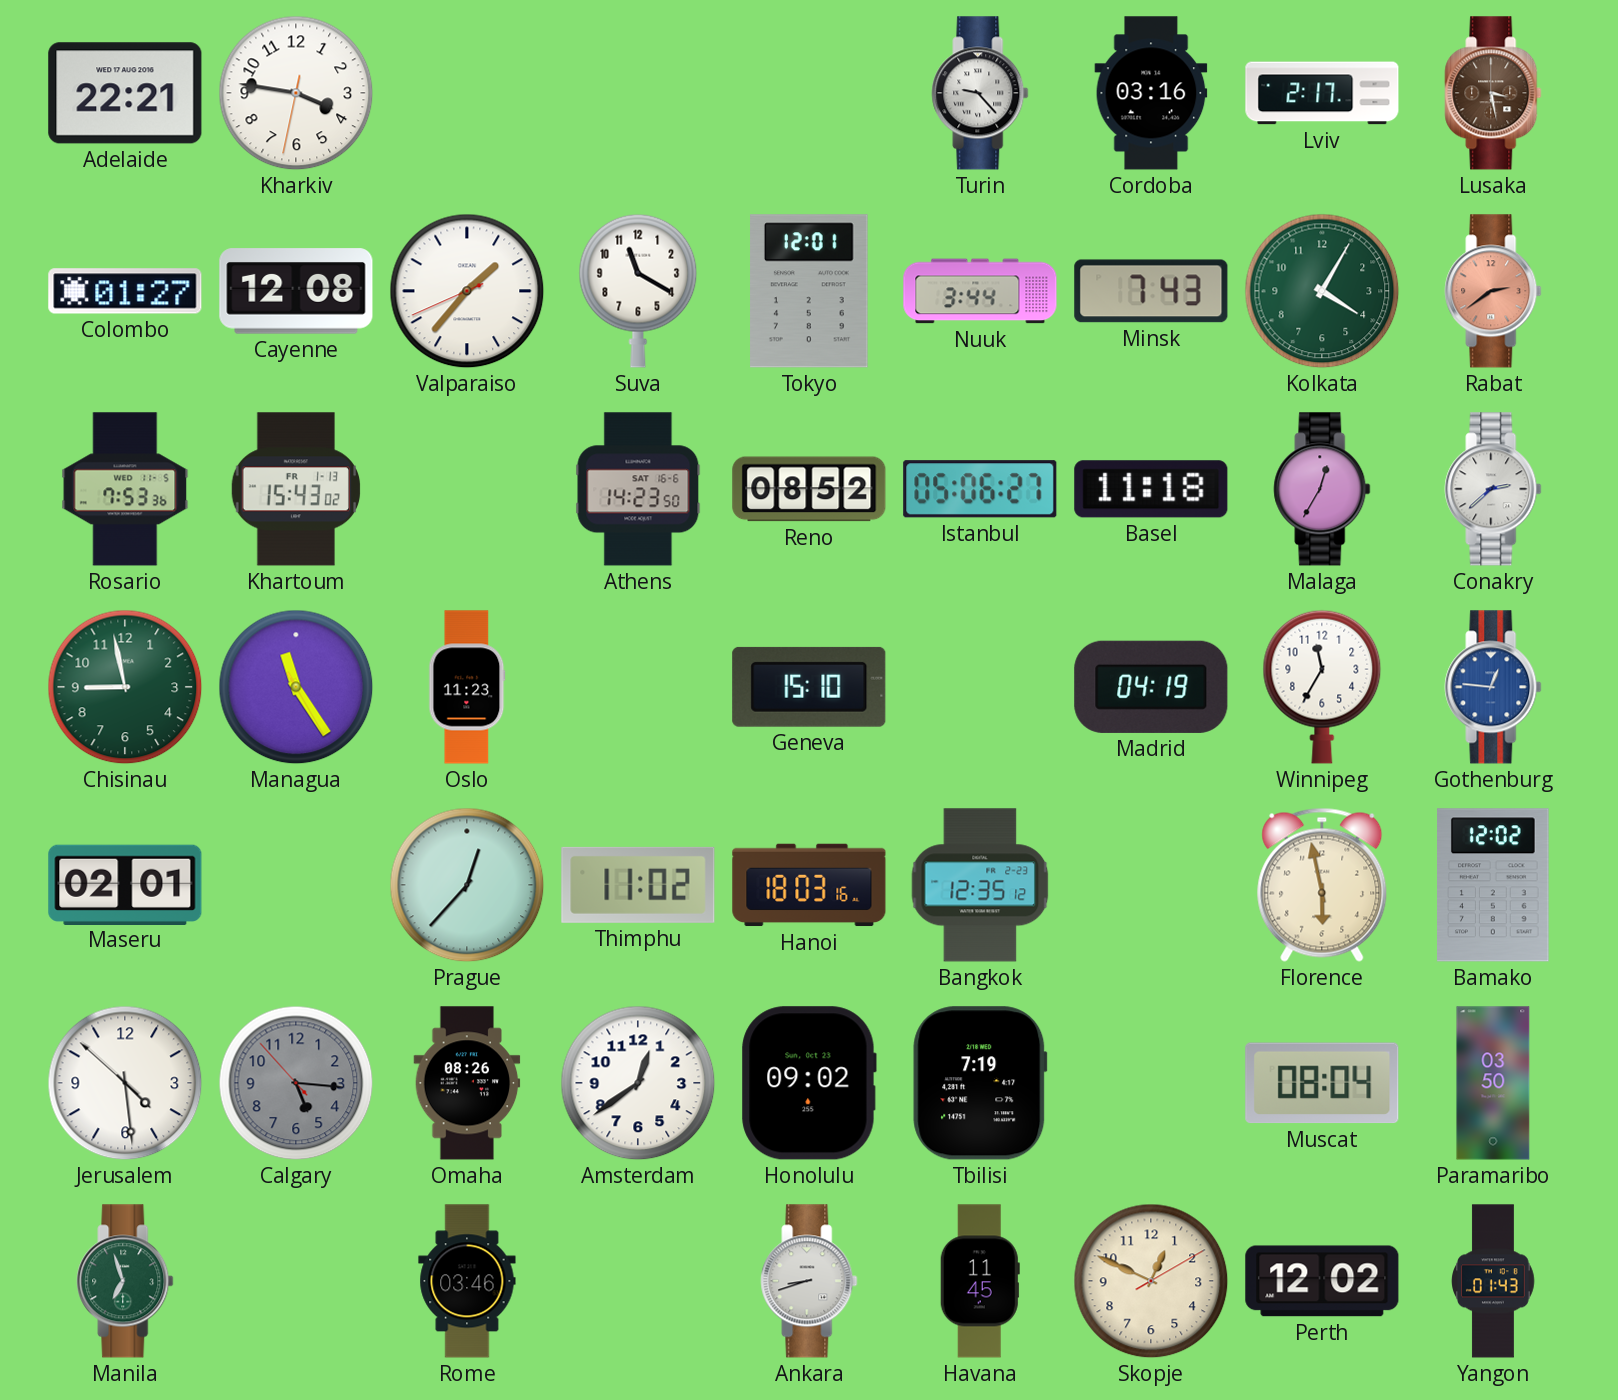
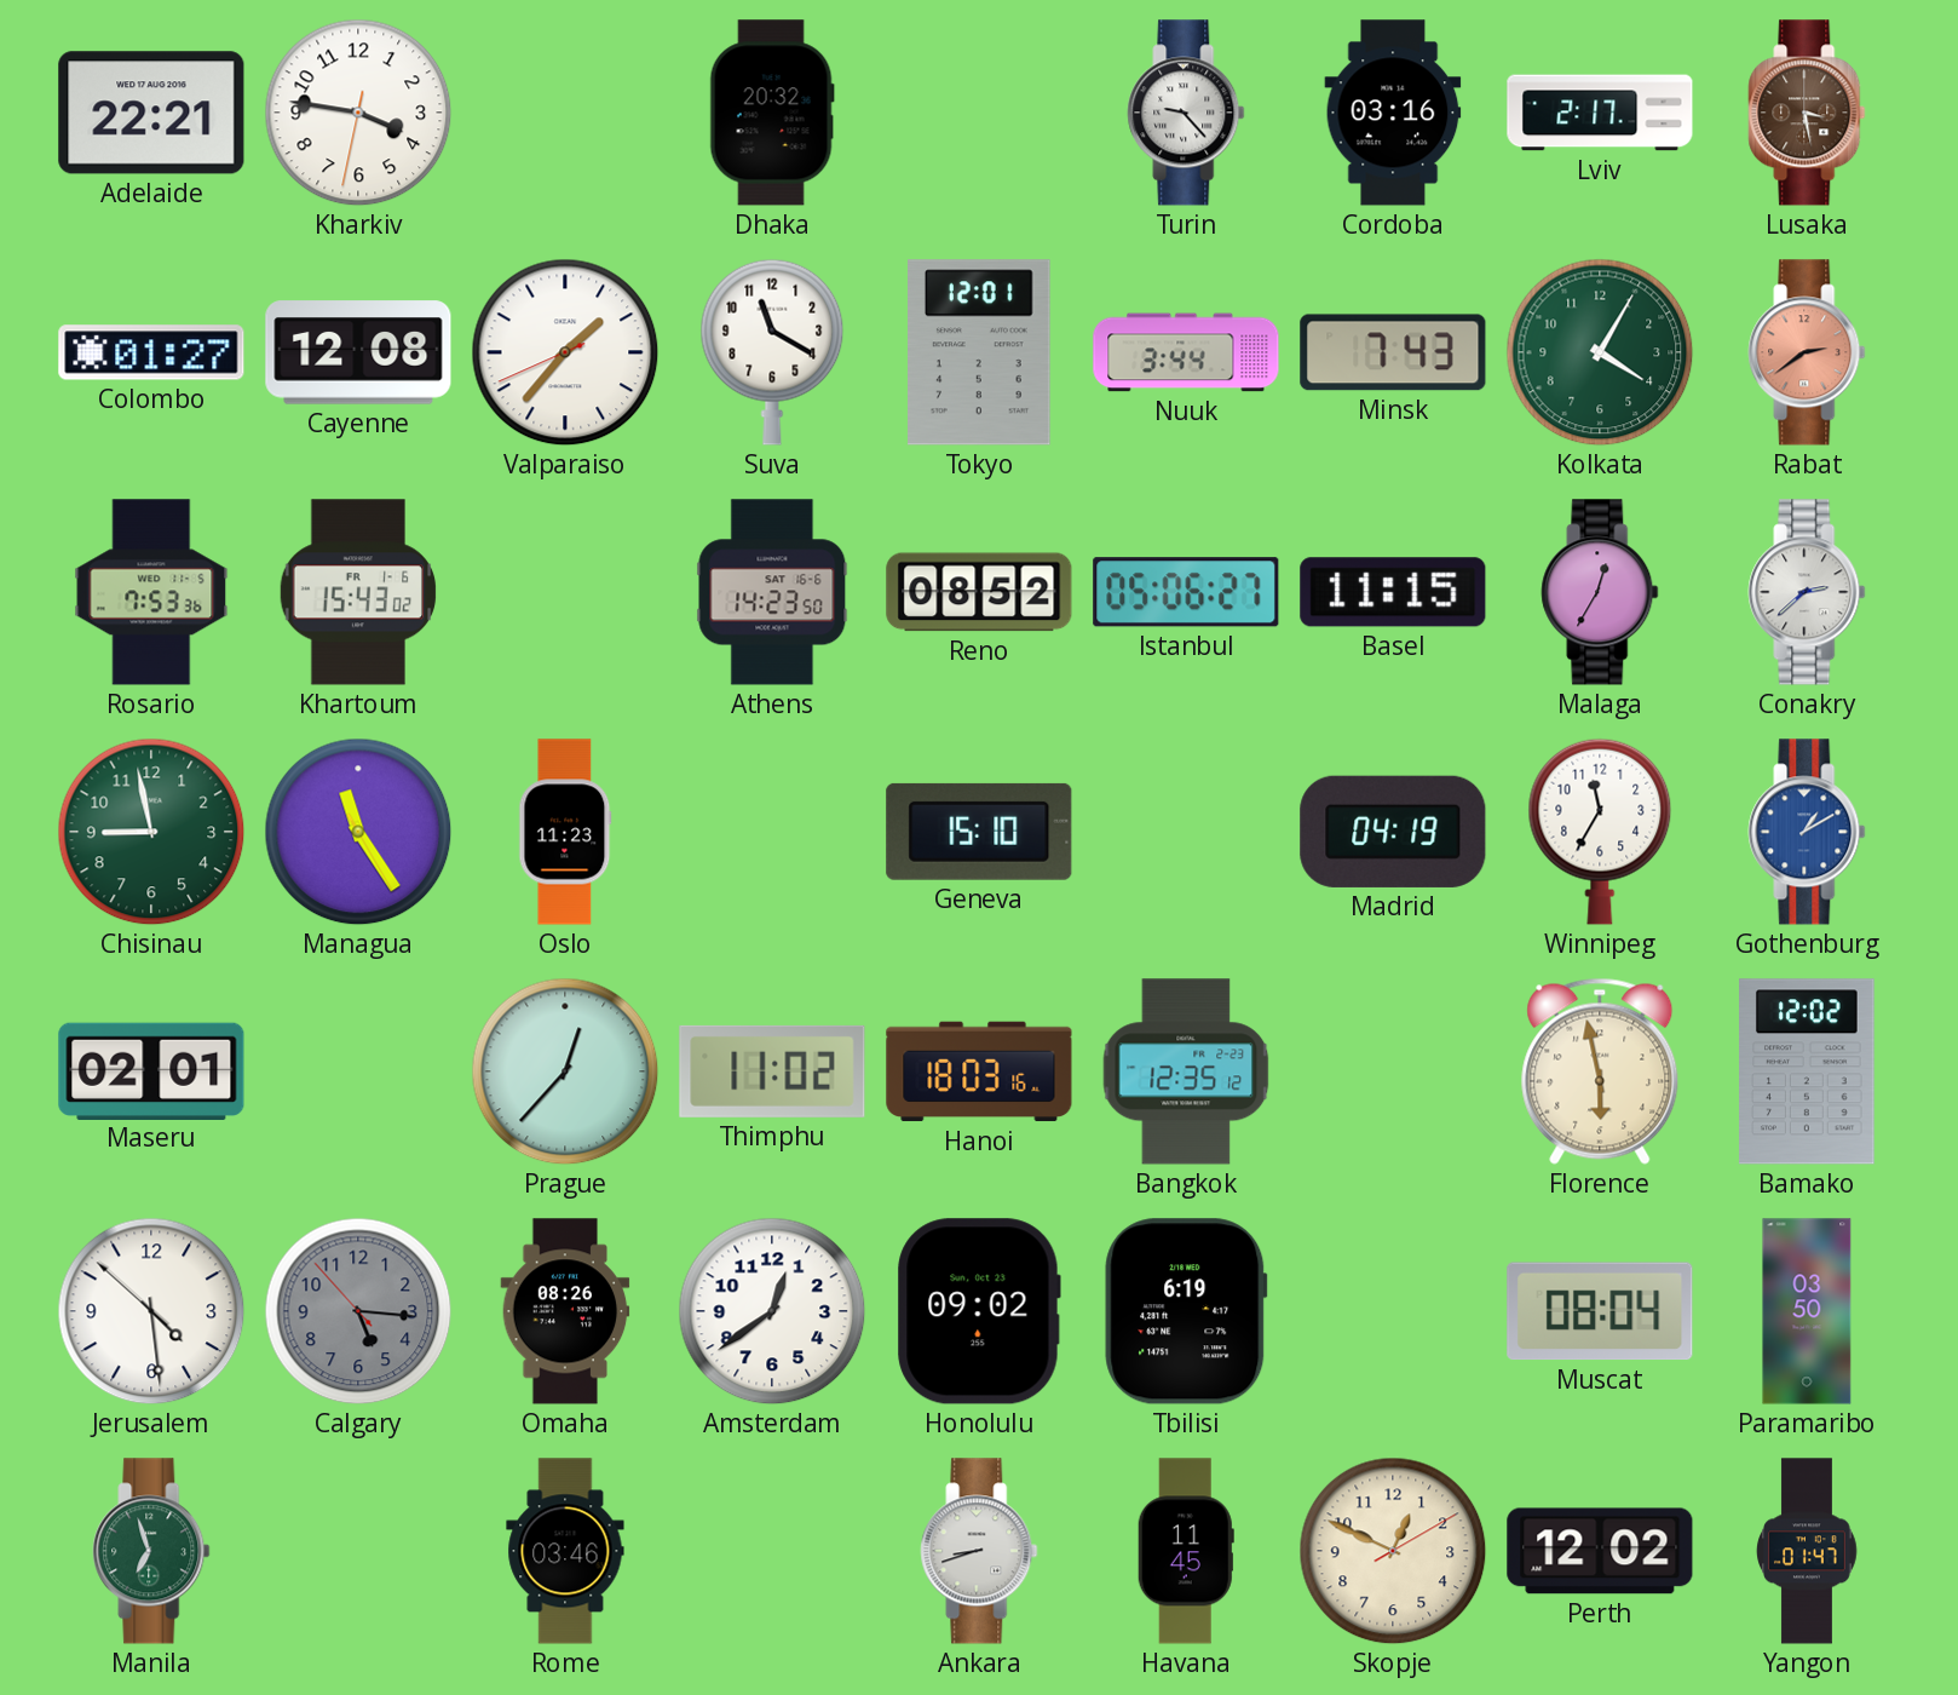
Dhaka: none -> 20:32
Khartoum date: FR 1-13 -> FR 1-6
Basel: 11:18 -> 11:15
Gothenburg: 12:46 -> 1:10
Tbilisi: 7:19 -> 6:19
Yangon: 01:43 -> 01:47
